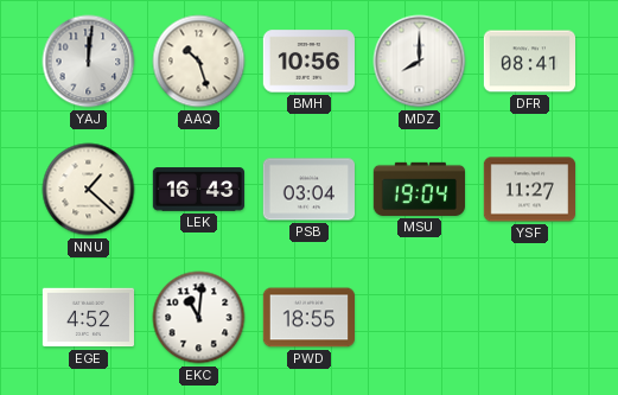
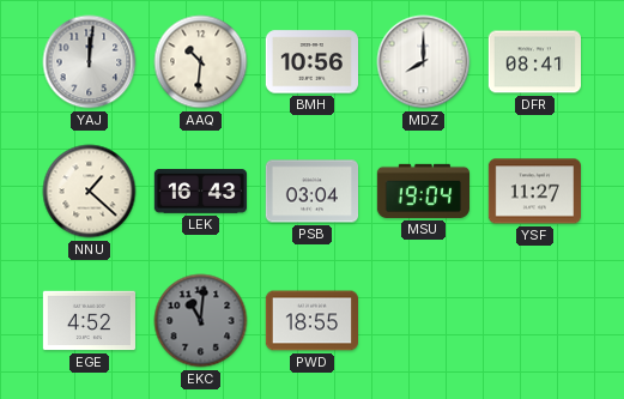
AAQ: 10:27 -> 10:31
EKC dial: white -> grey
